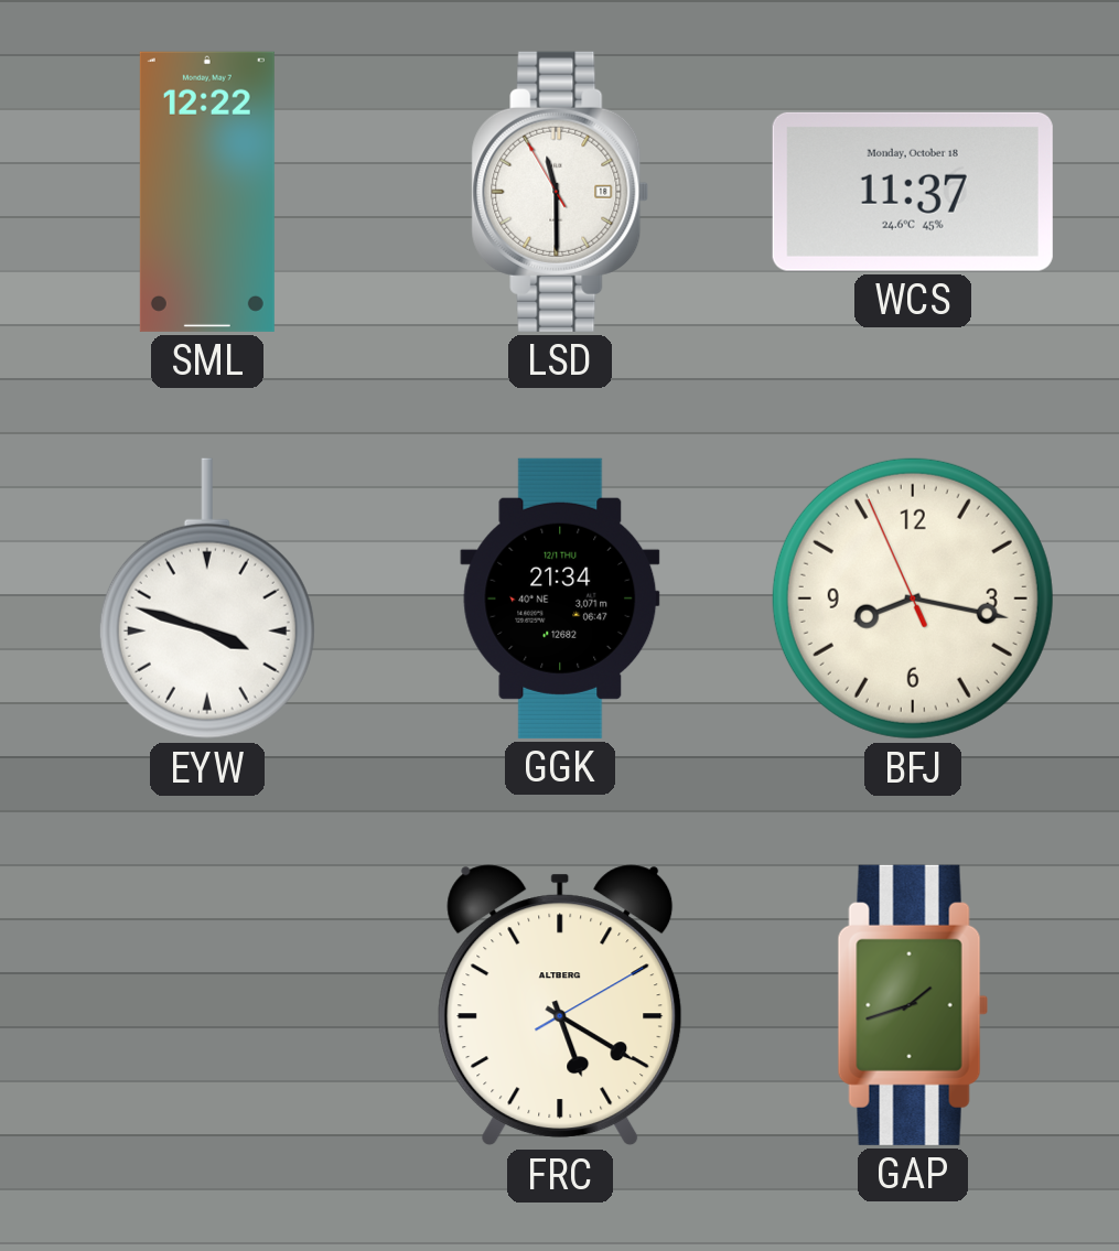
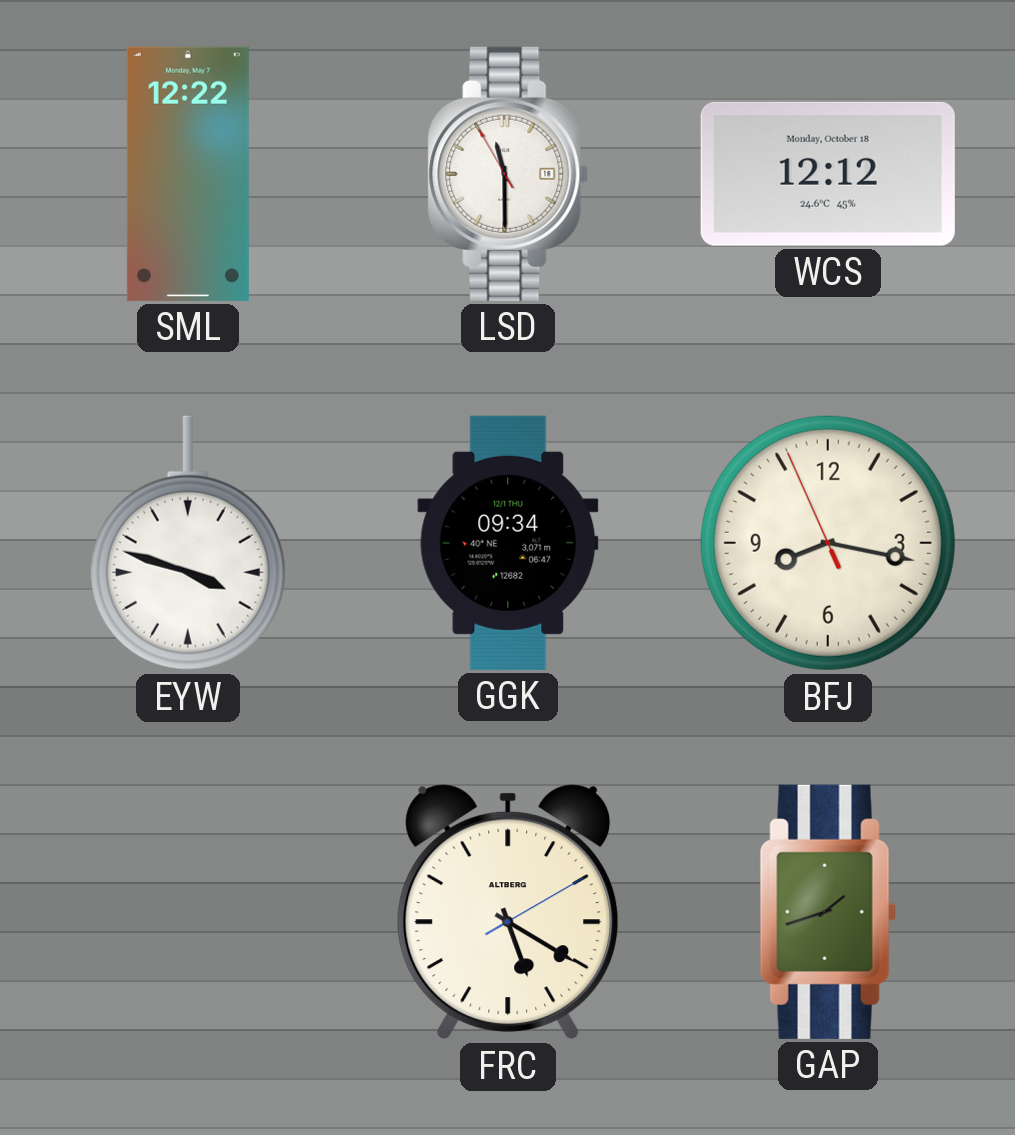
WCS: 11:37 -> 12:12
GGK: 21:34 -> 09:34
